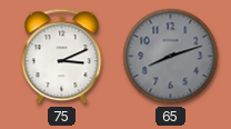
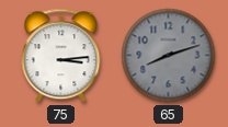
75: 3:11 -> 3:14
